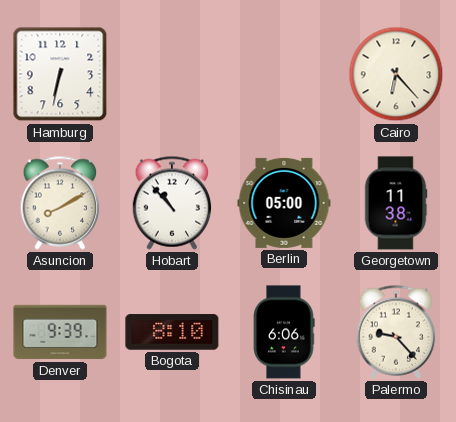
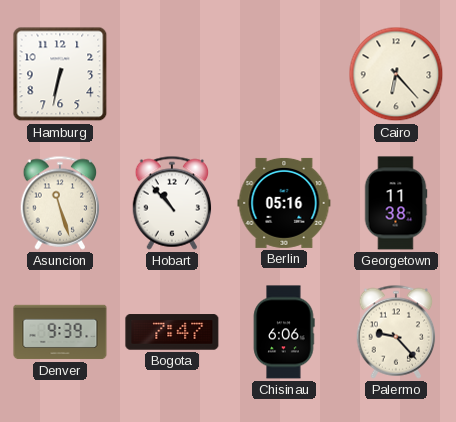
Asuncion: 8:10 -> 11:27
Berlin: 05:00 -> 05:16
Bogota: 8:10 -> 7:47
